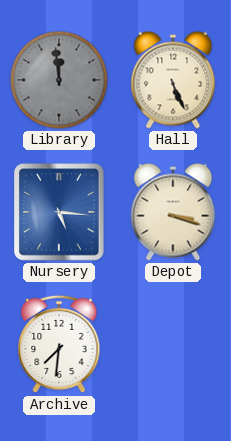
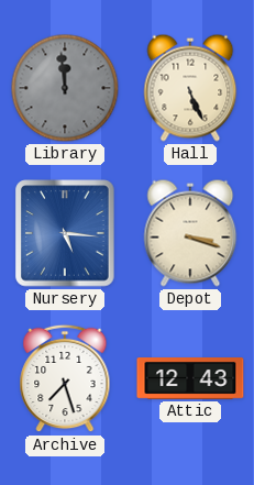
Archive: 7:31 -> 7:27
Attic: none -> 12:43
